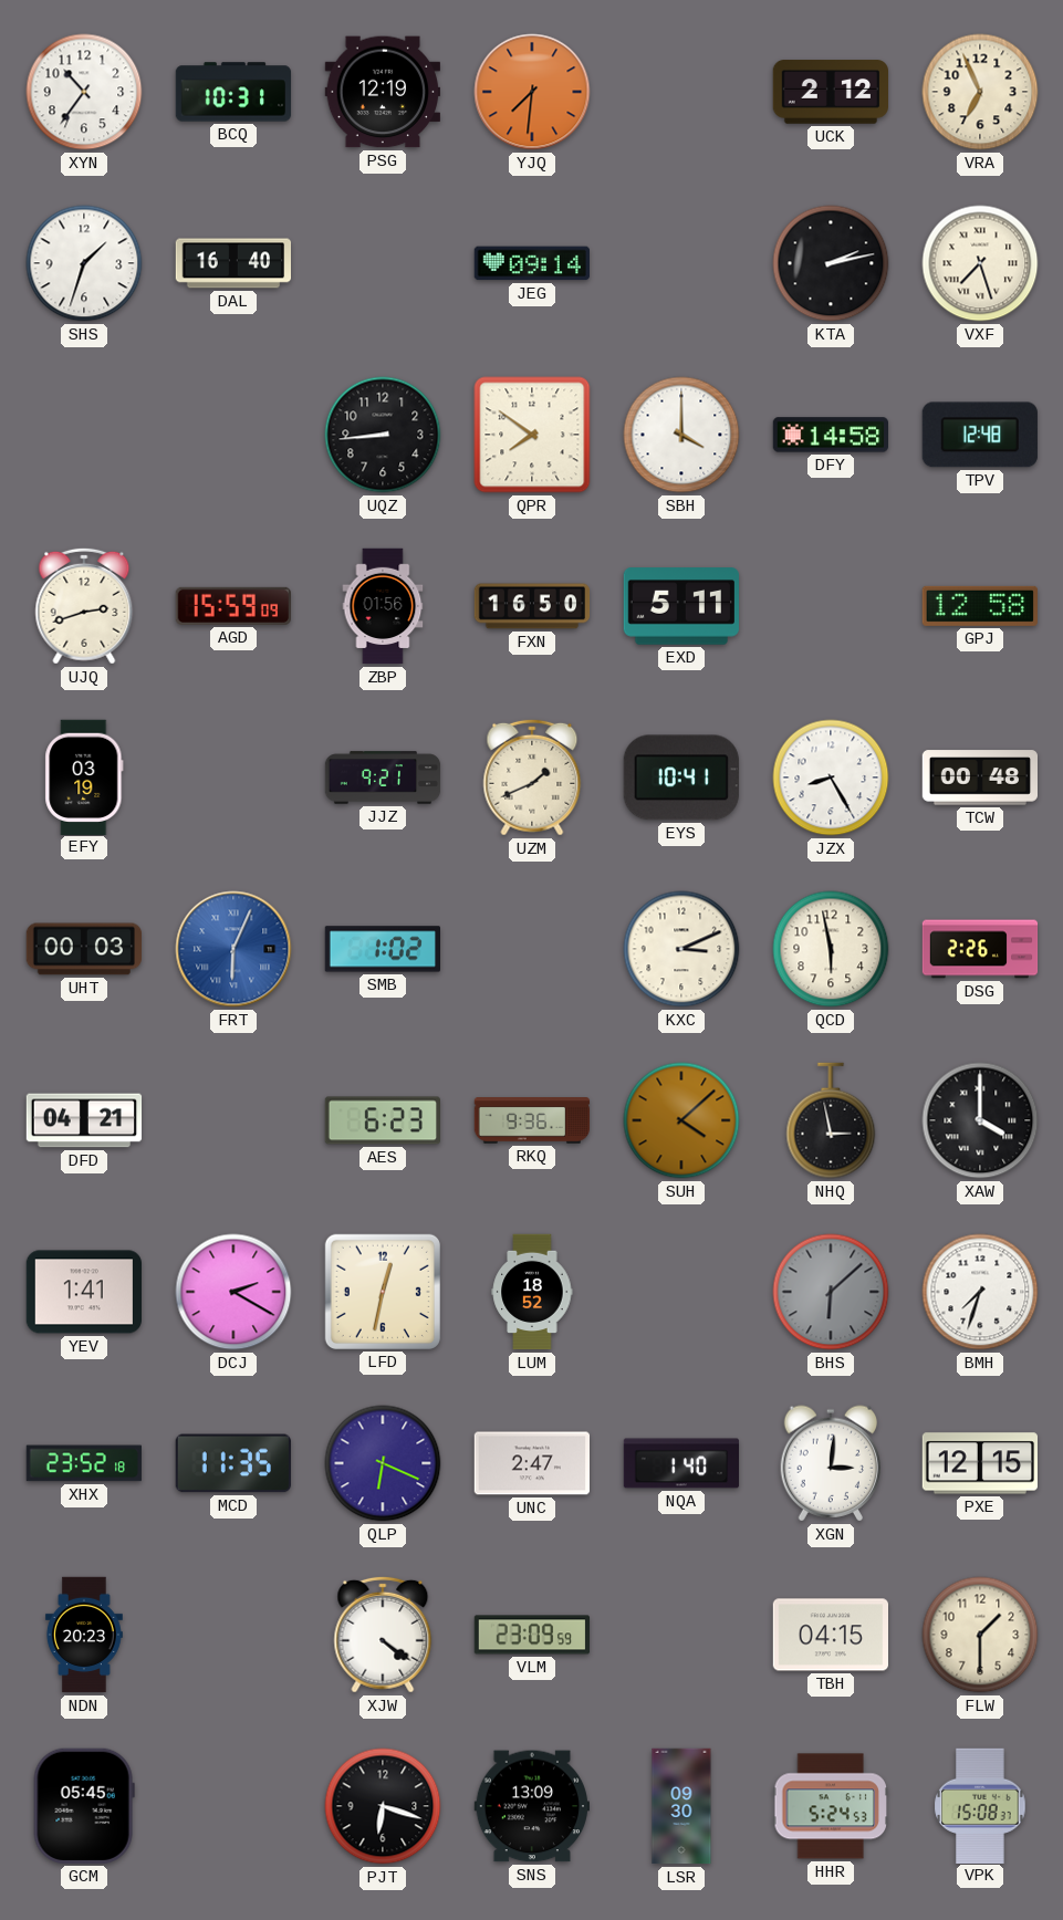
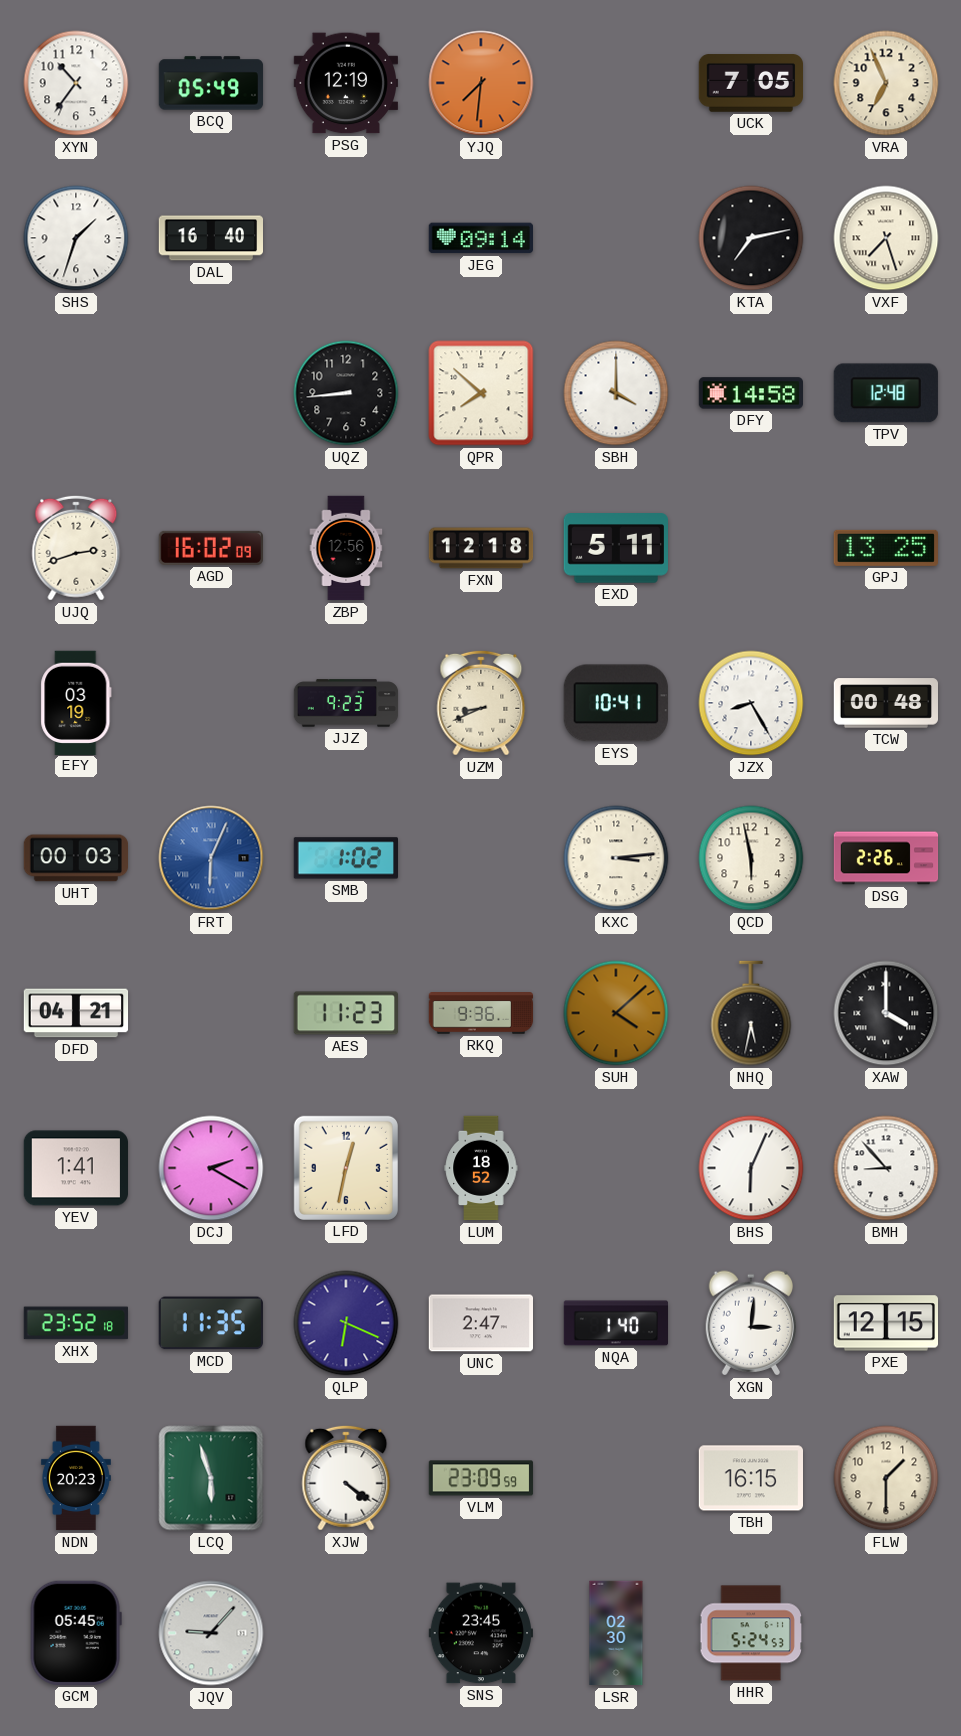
BCQ: 10:31 -> 05:49
UCK: 2:12 -> 7:05
KTA: 2:13 -> 7:13
QPR: 7:51 -> 7:52
AGD: 15:59 -> 16:02
ZBP: 01:56 -> 12:56
FXN: 16:50 -> 12:18
GPJ: 12:58 -> 13:25
JJZ: 9:21 -> 9:23
UZM: 1:41 -> 8:41
KXC: 3:11 -> 3:14
AES: 6:23 -> 11:23
NHQ: 2:58 -> 5:32
BHS: 6:08 -> 6:04
BHS dial: grey -> white
BMH: 7:33 -> 8:53
LCQ: none -> 5:57
TBH: 04:15 -> 16:15
JQV: none -> 9:07
PJT: 6:18 -> none
SNS: 13:09 -> 23:45
LSR: 09:30 -> 02:30
VPK: 15:08 -> none
